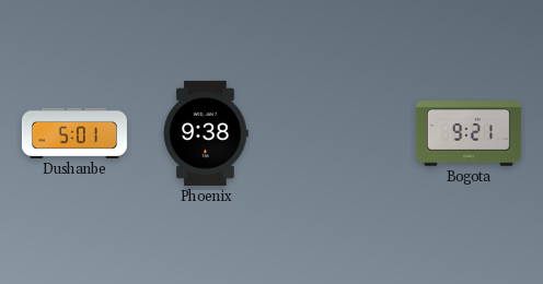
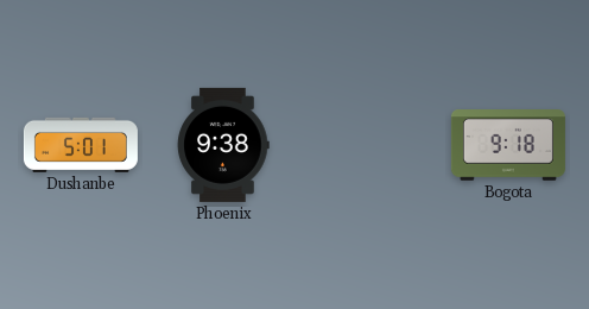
Bogota: 9:21 -> 9:18
